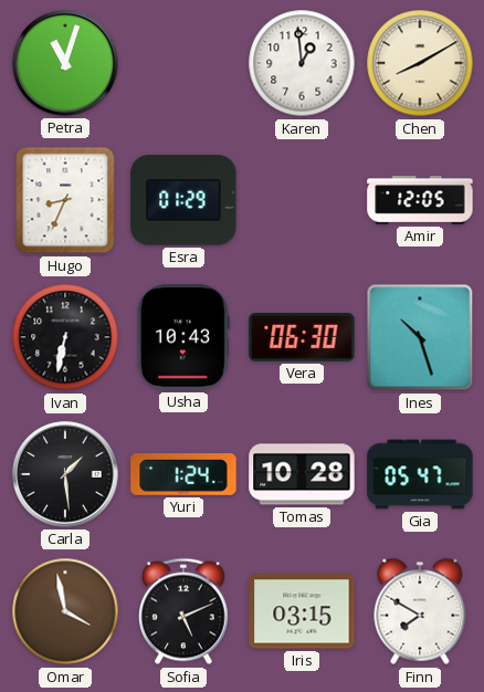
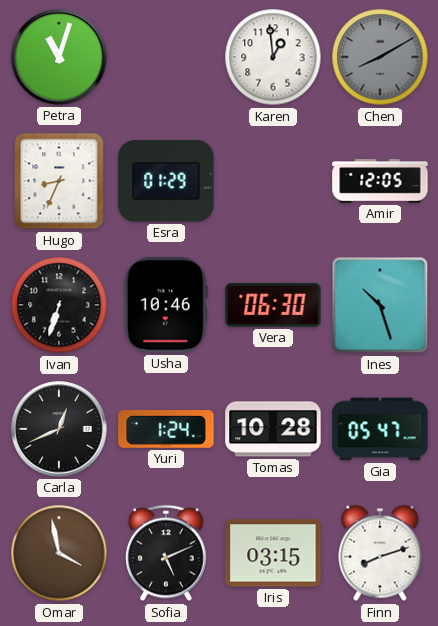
Chen dial: cream -> grey
Ivan: 6:32 -> 6:33
Usha: 10:43 -> 10:46
Carla: 1:29 -> 12:41
Finn: 7:50 -> 8:12
